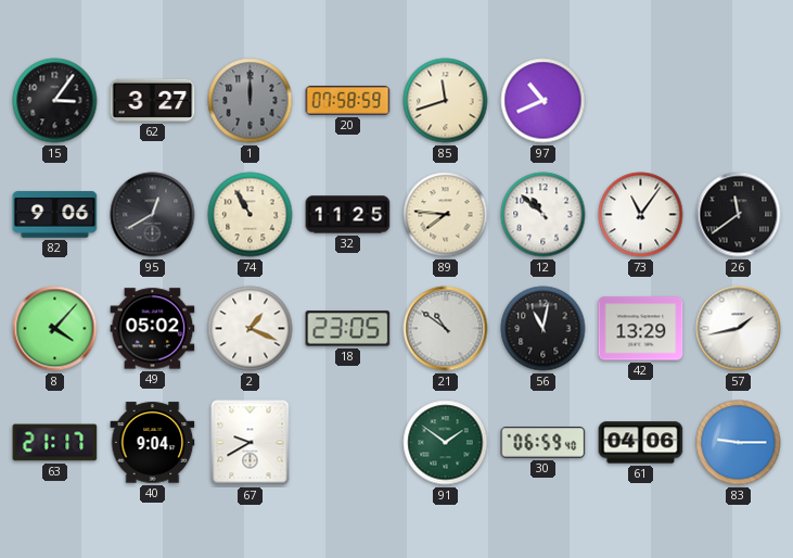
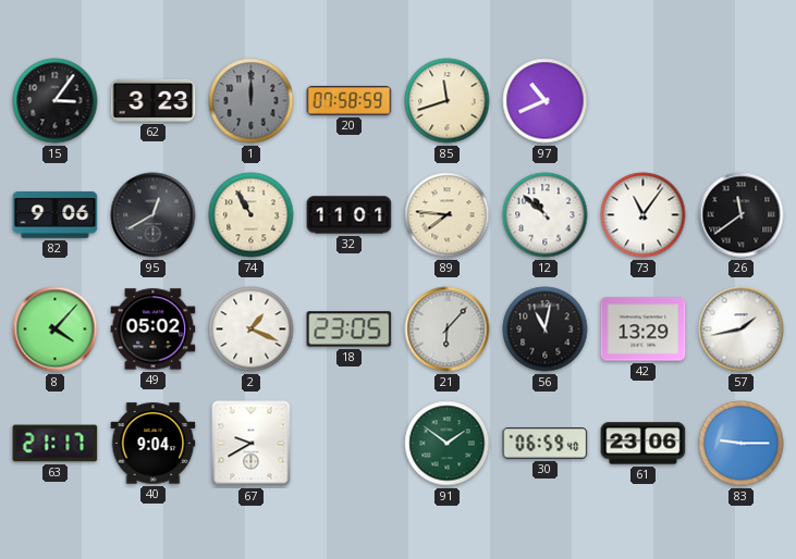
62: 3:27 -> 3:23
32: 11:25 -> 11:01
21: 10:51 -> 6:07
61: 04:06 -> 23:06
